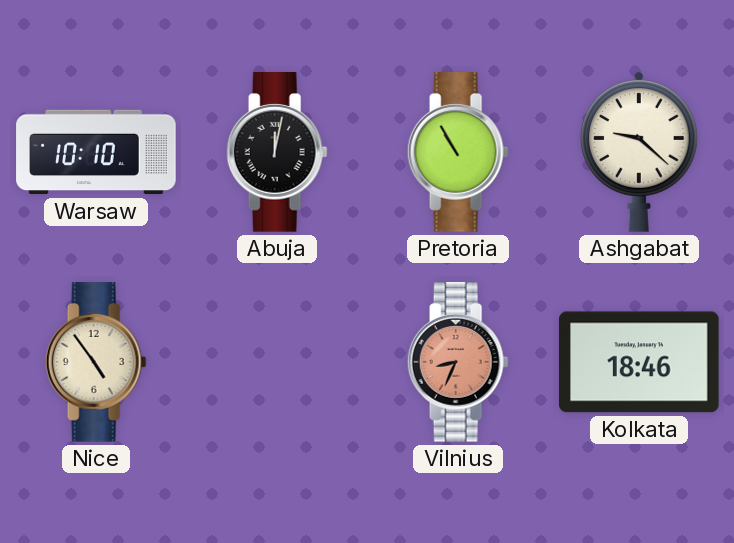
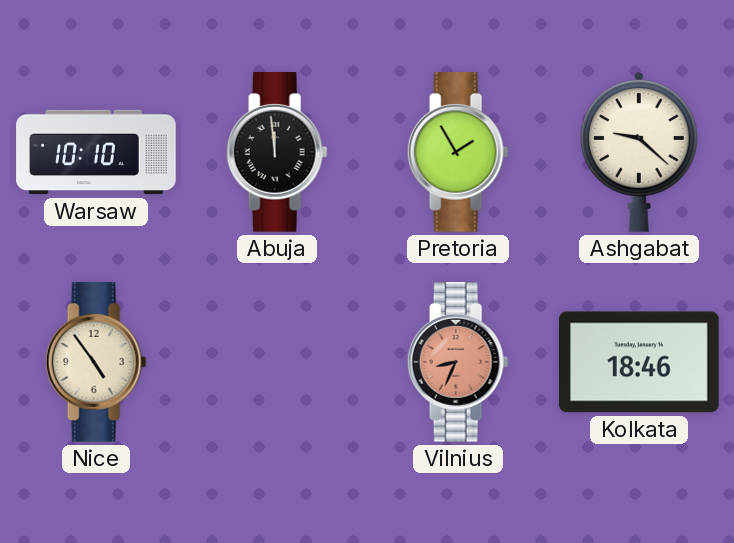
Abuja: 12:02 -> 11:59
Pretoria: 10:55 -> 1:55
